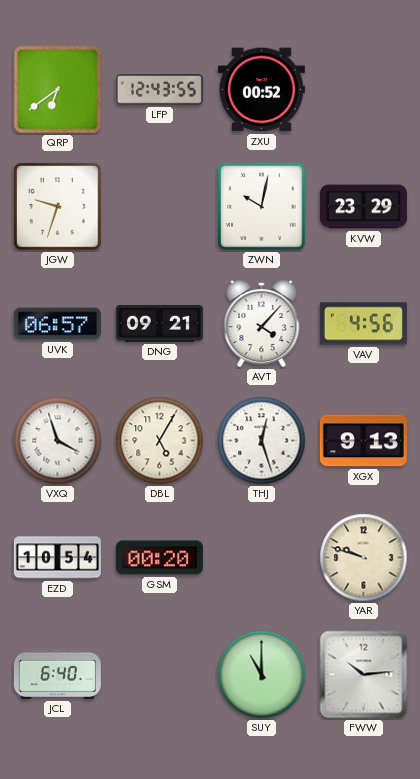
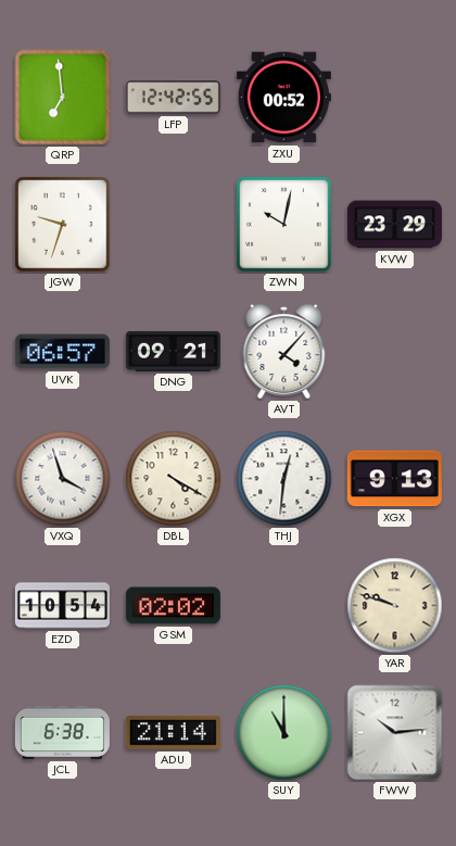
QRP: 6:39 -> 6:59
LFP: 12:43 -> 12:42
VAV: 4:56 -> none
DBL: 5:05 -> 4:20
THJ: 12:27 -> 12:31
GSM: 00:20 -> 02:02
JCL: 6:40 -> 6:38
ADU: none -> 21:14
